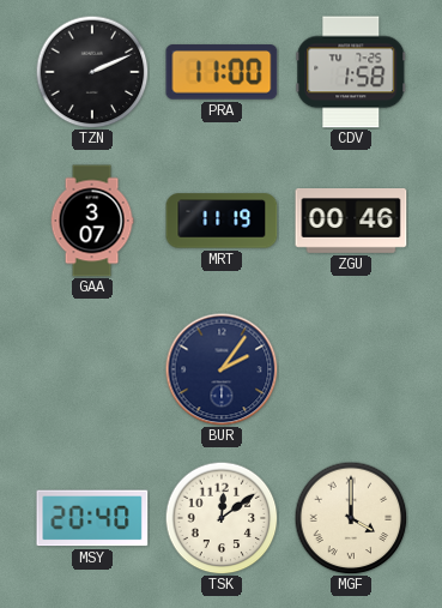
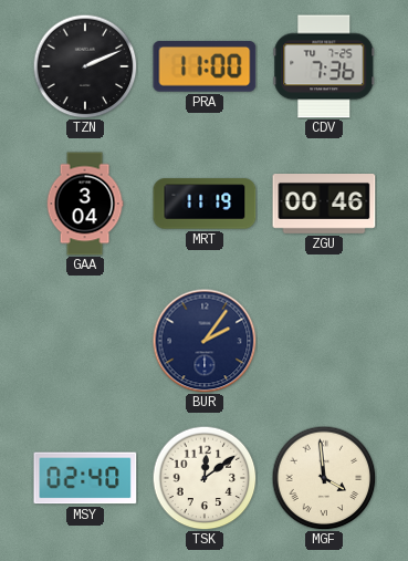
CDV: 1:58 -> 7:36
GAA: 3:07 -> 3:04
MSY: 20:40 -> 02:40
MGF: 4:00 -> 3:59
